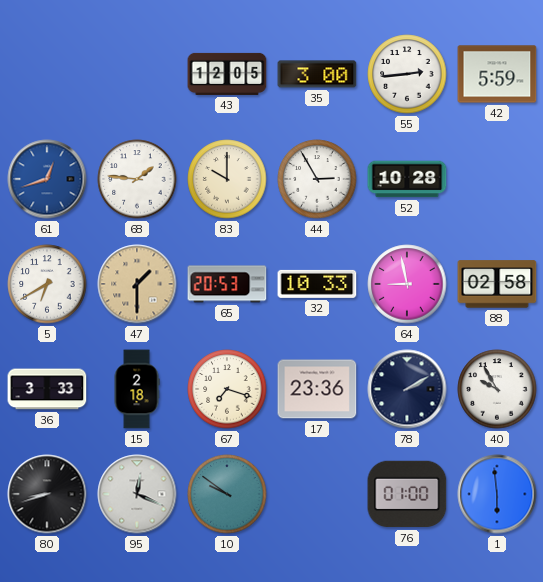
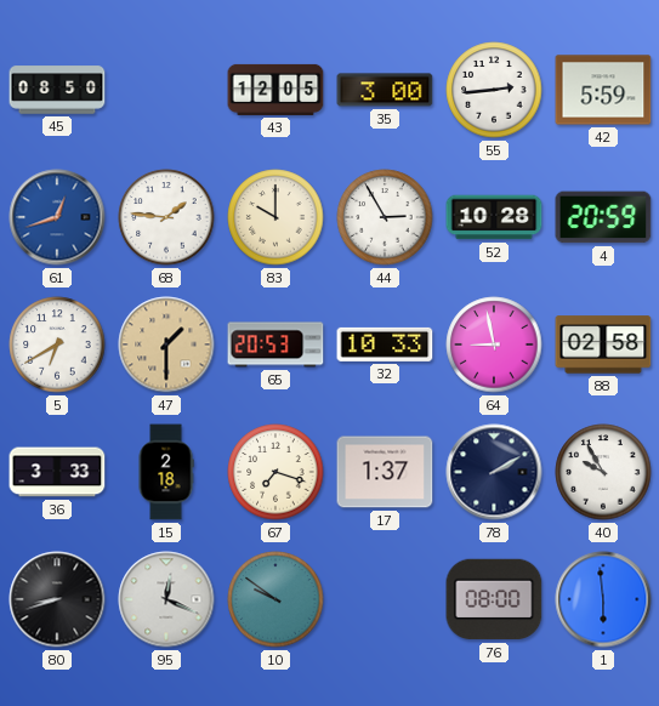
45: none -> 08:50
4: none -> 20:59
17: 23:36 -> 1:37
76: 01:00 -> 08:00
